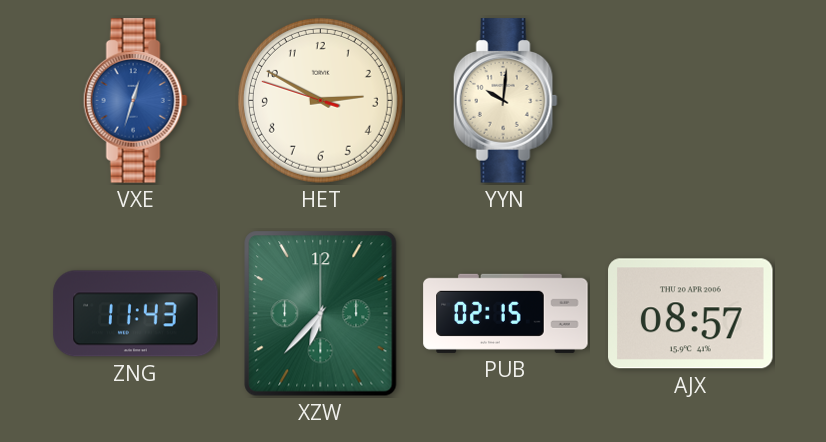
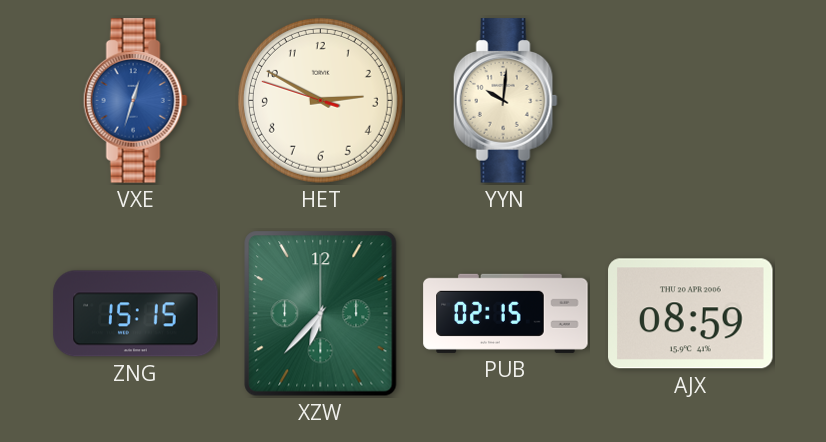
ZNG: 11:43 -> 15:15
AJX: 08:57 -> 08:59
